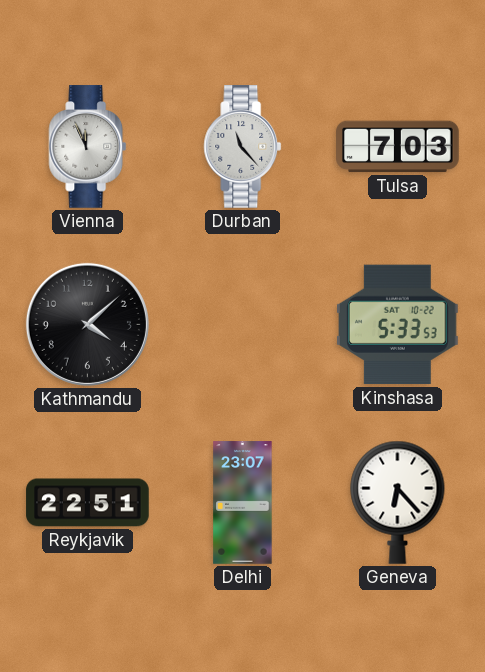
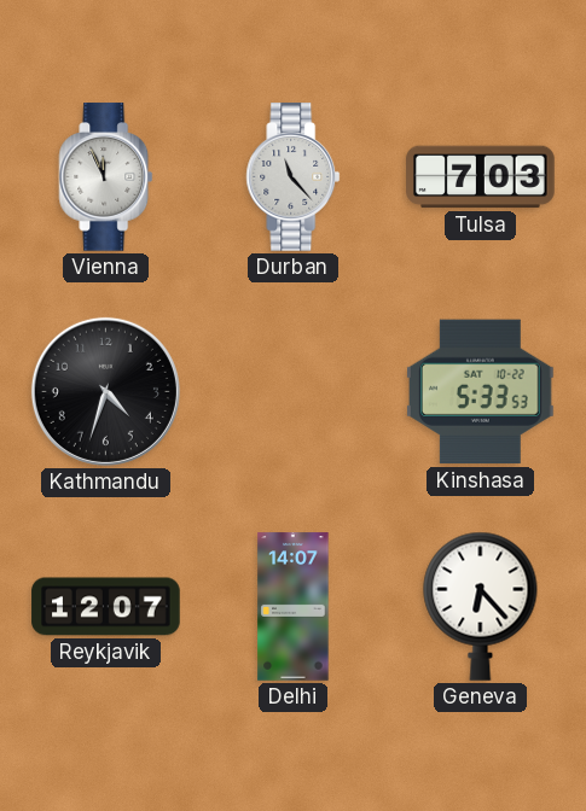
Kathmandu: 4:08 -> 4:33
Reykjavik: 22:51 -> 12:07
Delhi: 23:07 -> 14:07
